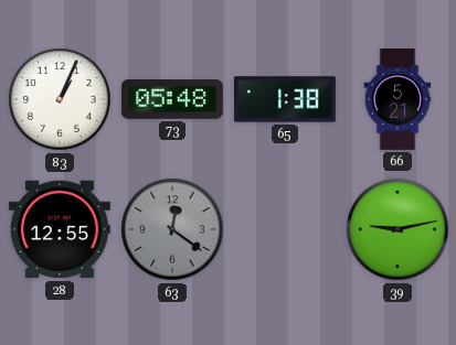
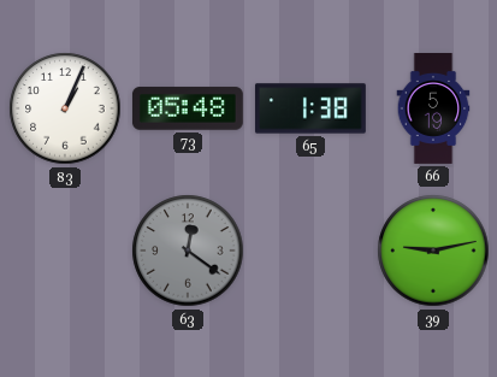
66: 5:21 -> 5:19
28: 12:55 -> none
